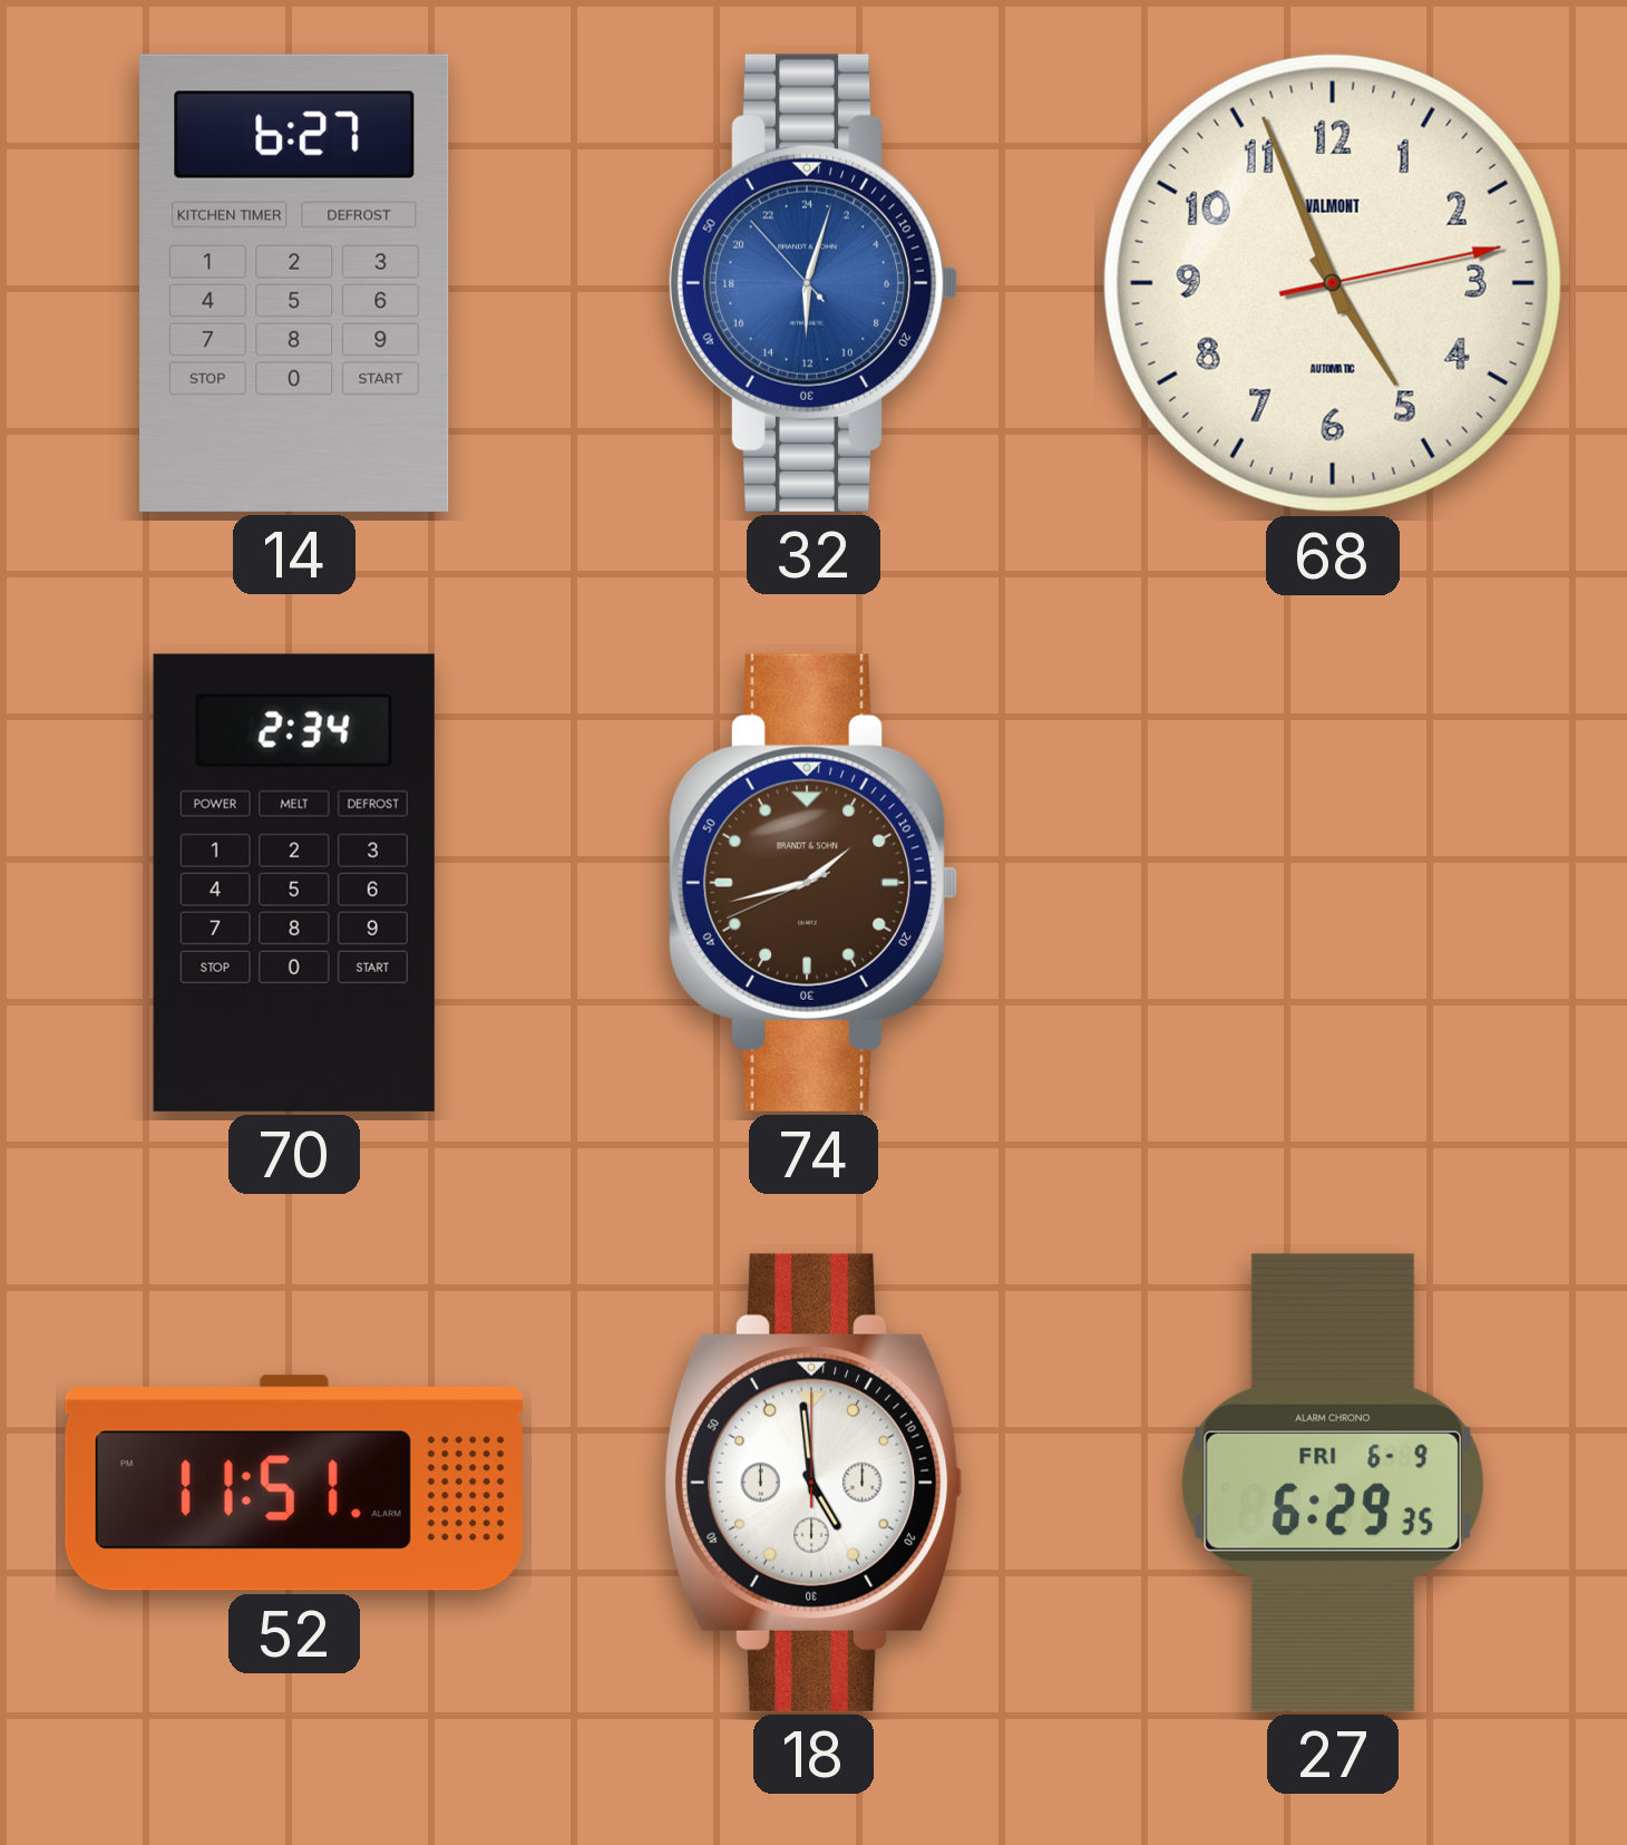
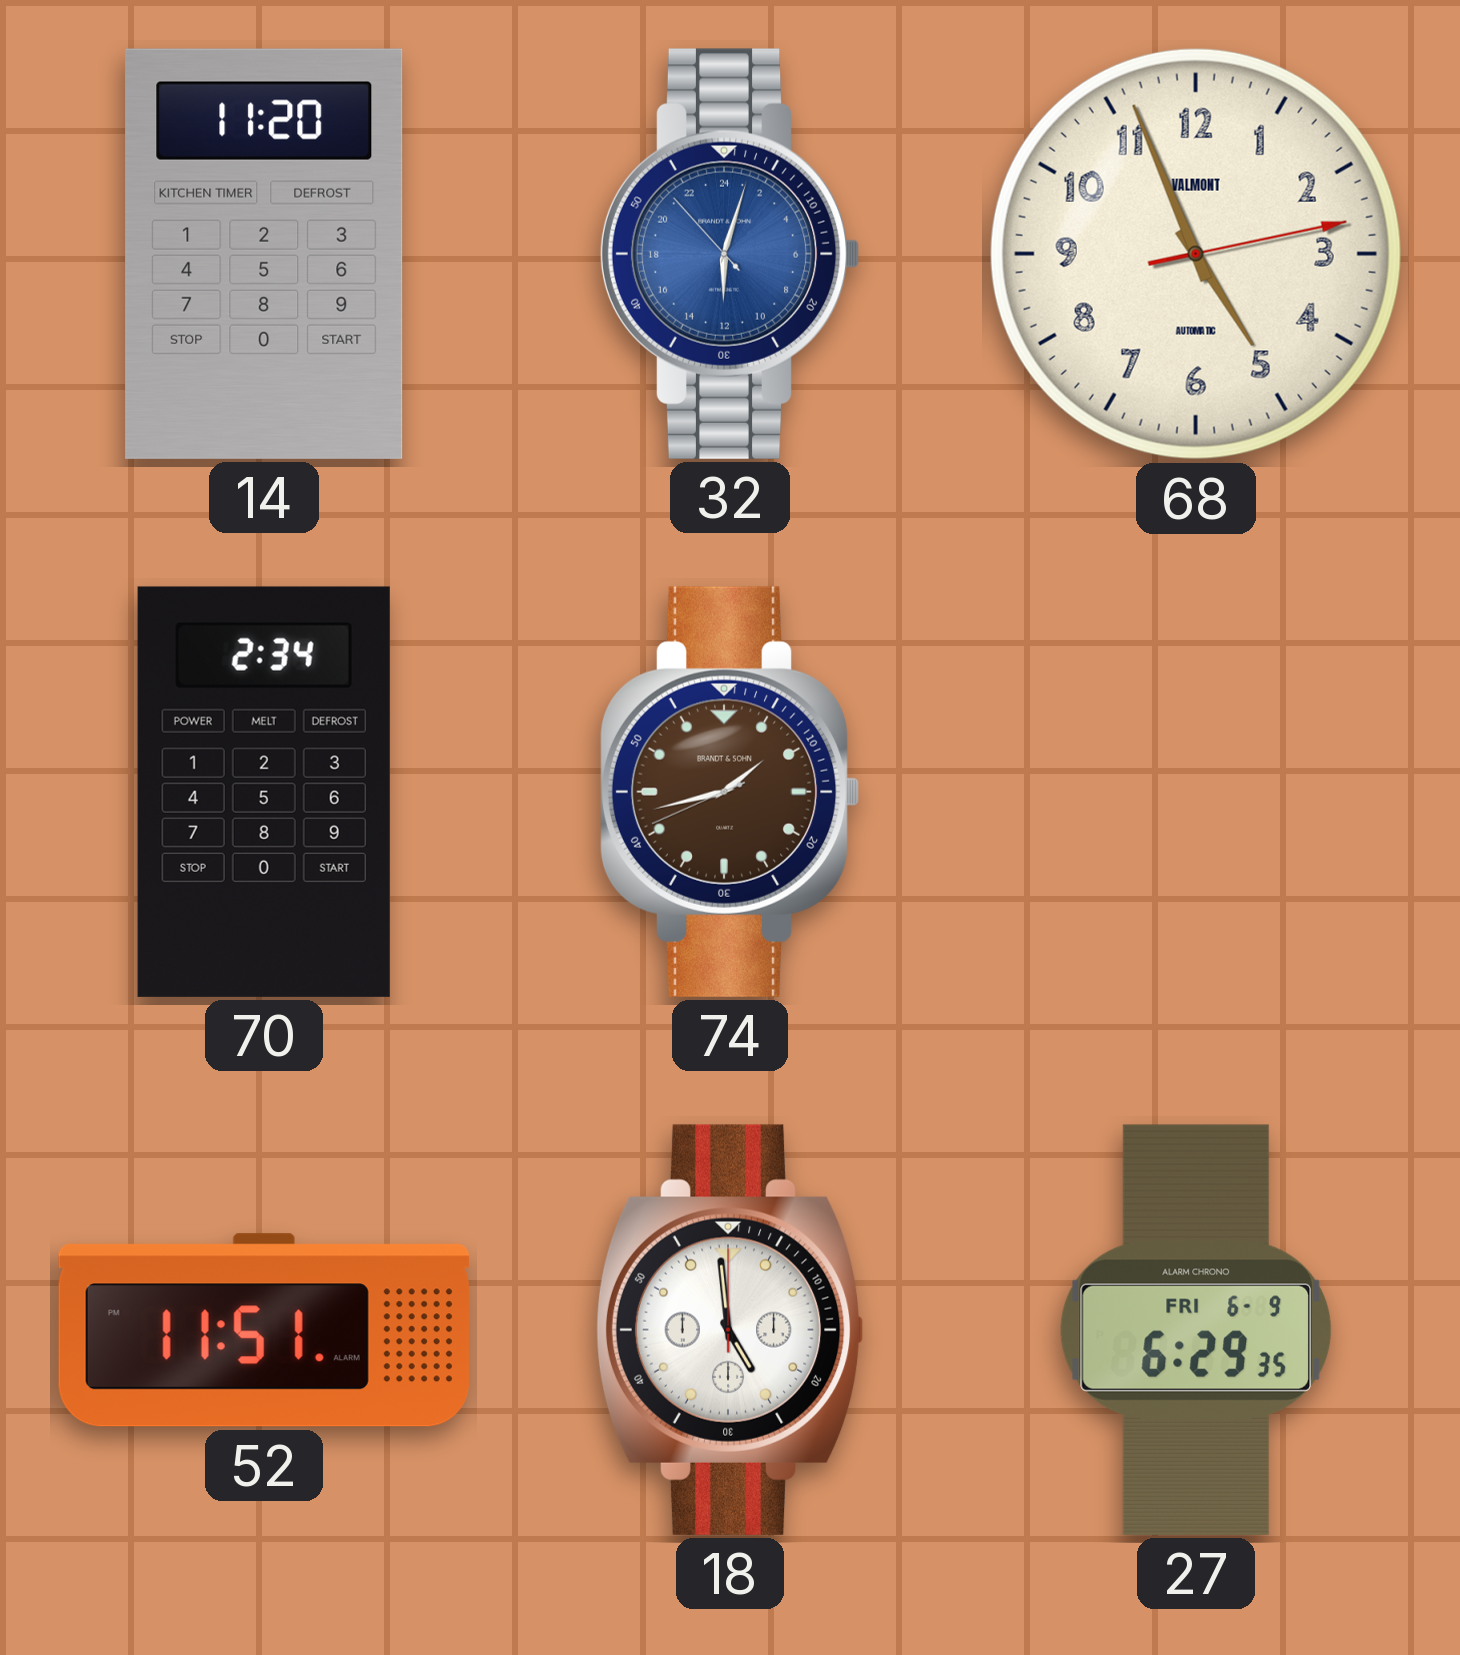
14: 6:27 -> 11:20
